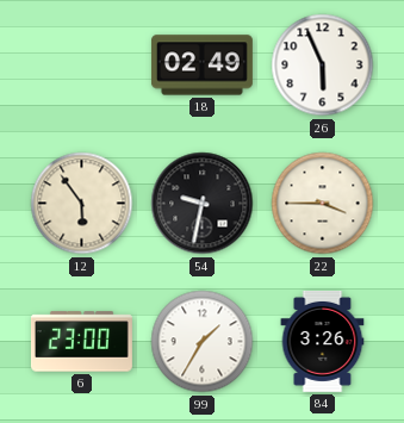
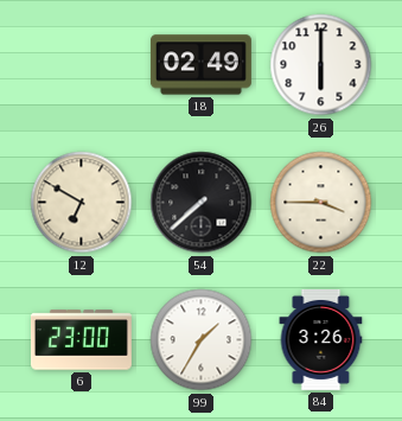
26: 5:56 -> 6:00
12: 5:54 -> 6:50
54: 9:32 -> 7:38
